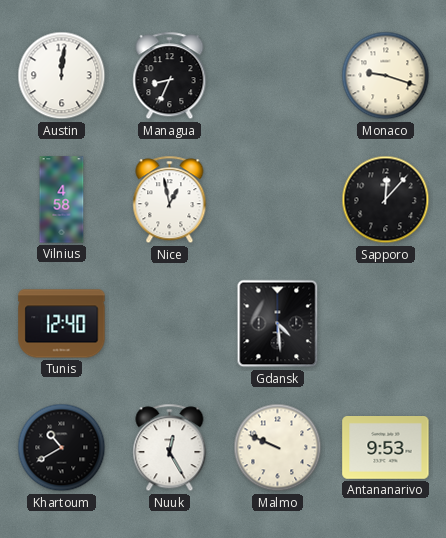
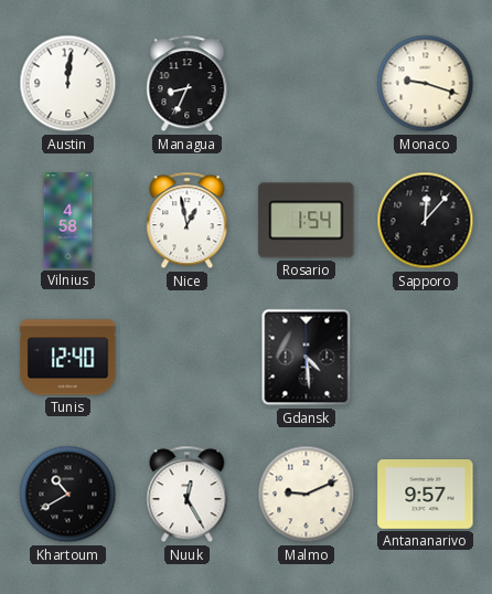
Rosario: none -> 1:54
Malmo: 9:49 -> 9:11
Antananarivo: 9:53 -> 9:57
